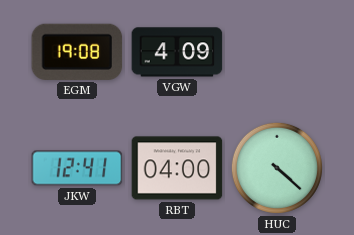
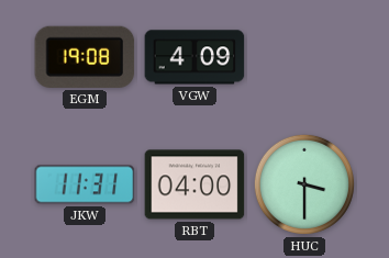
JKW: 12:41 -> 11:31
HUC: 4:22 -> 3:30
